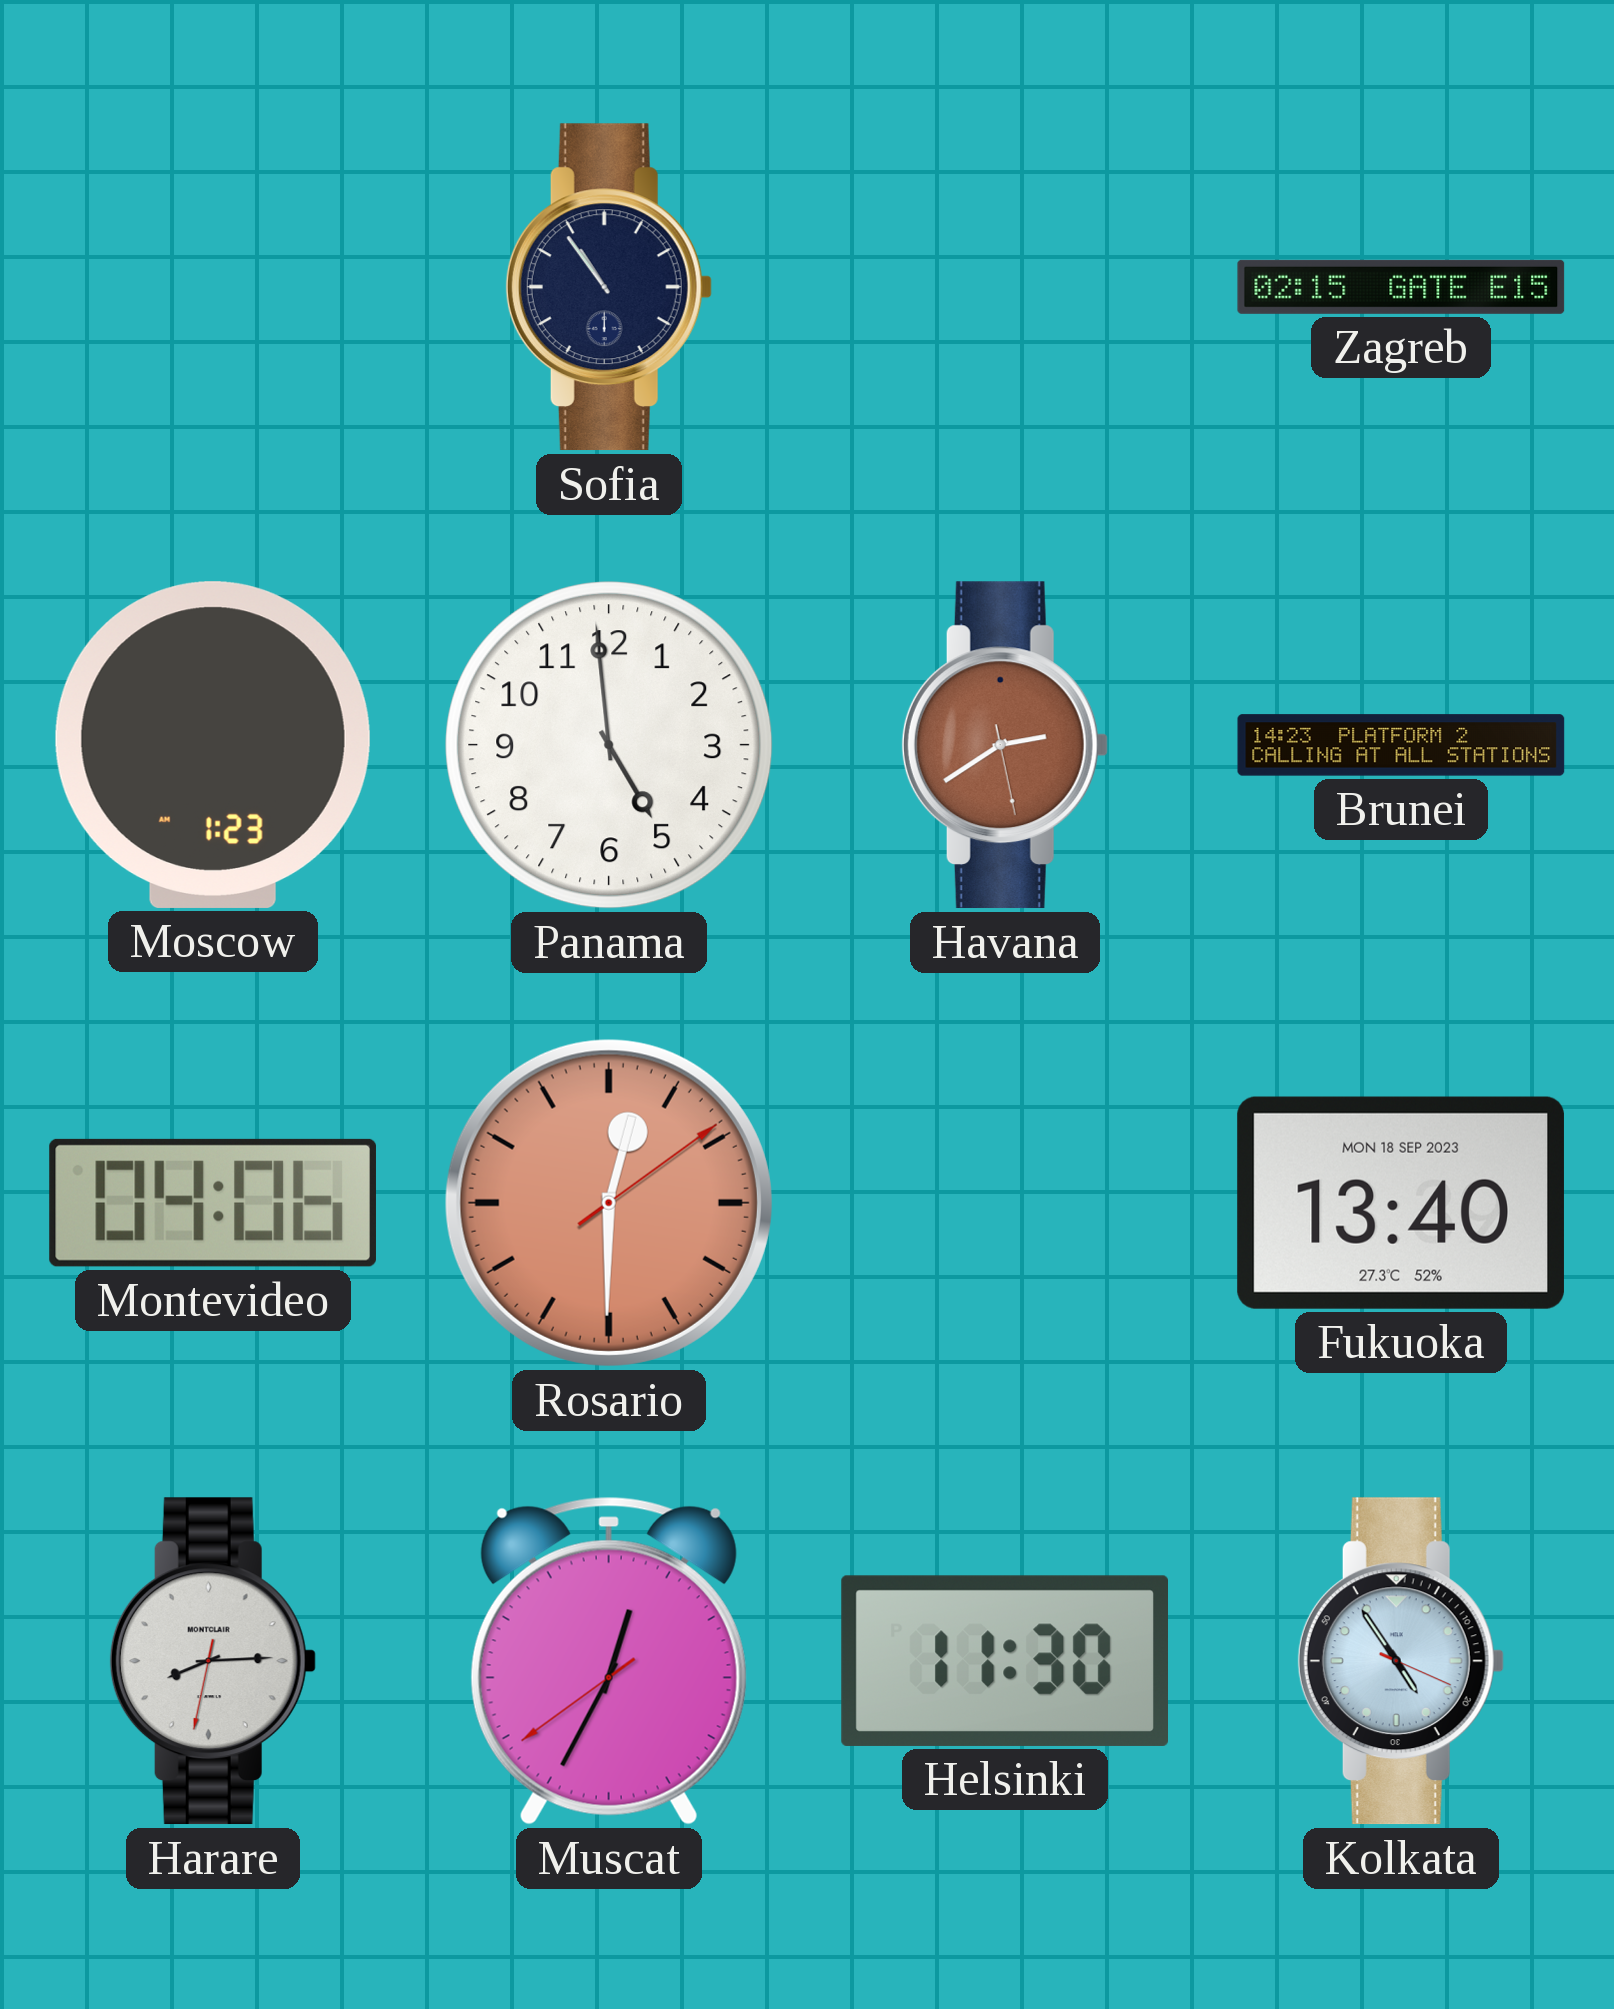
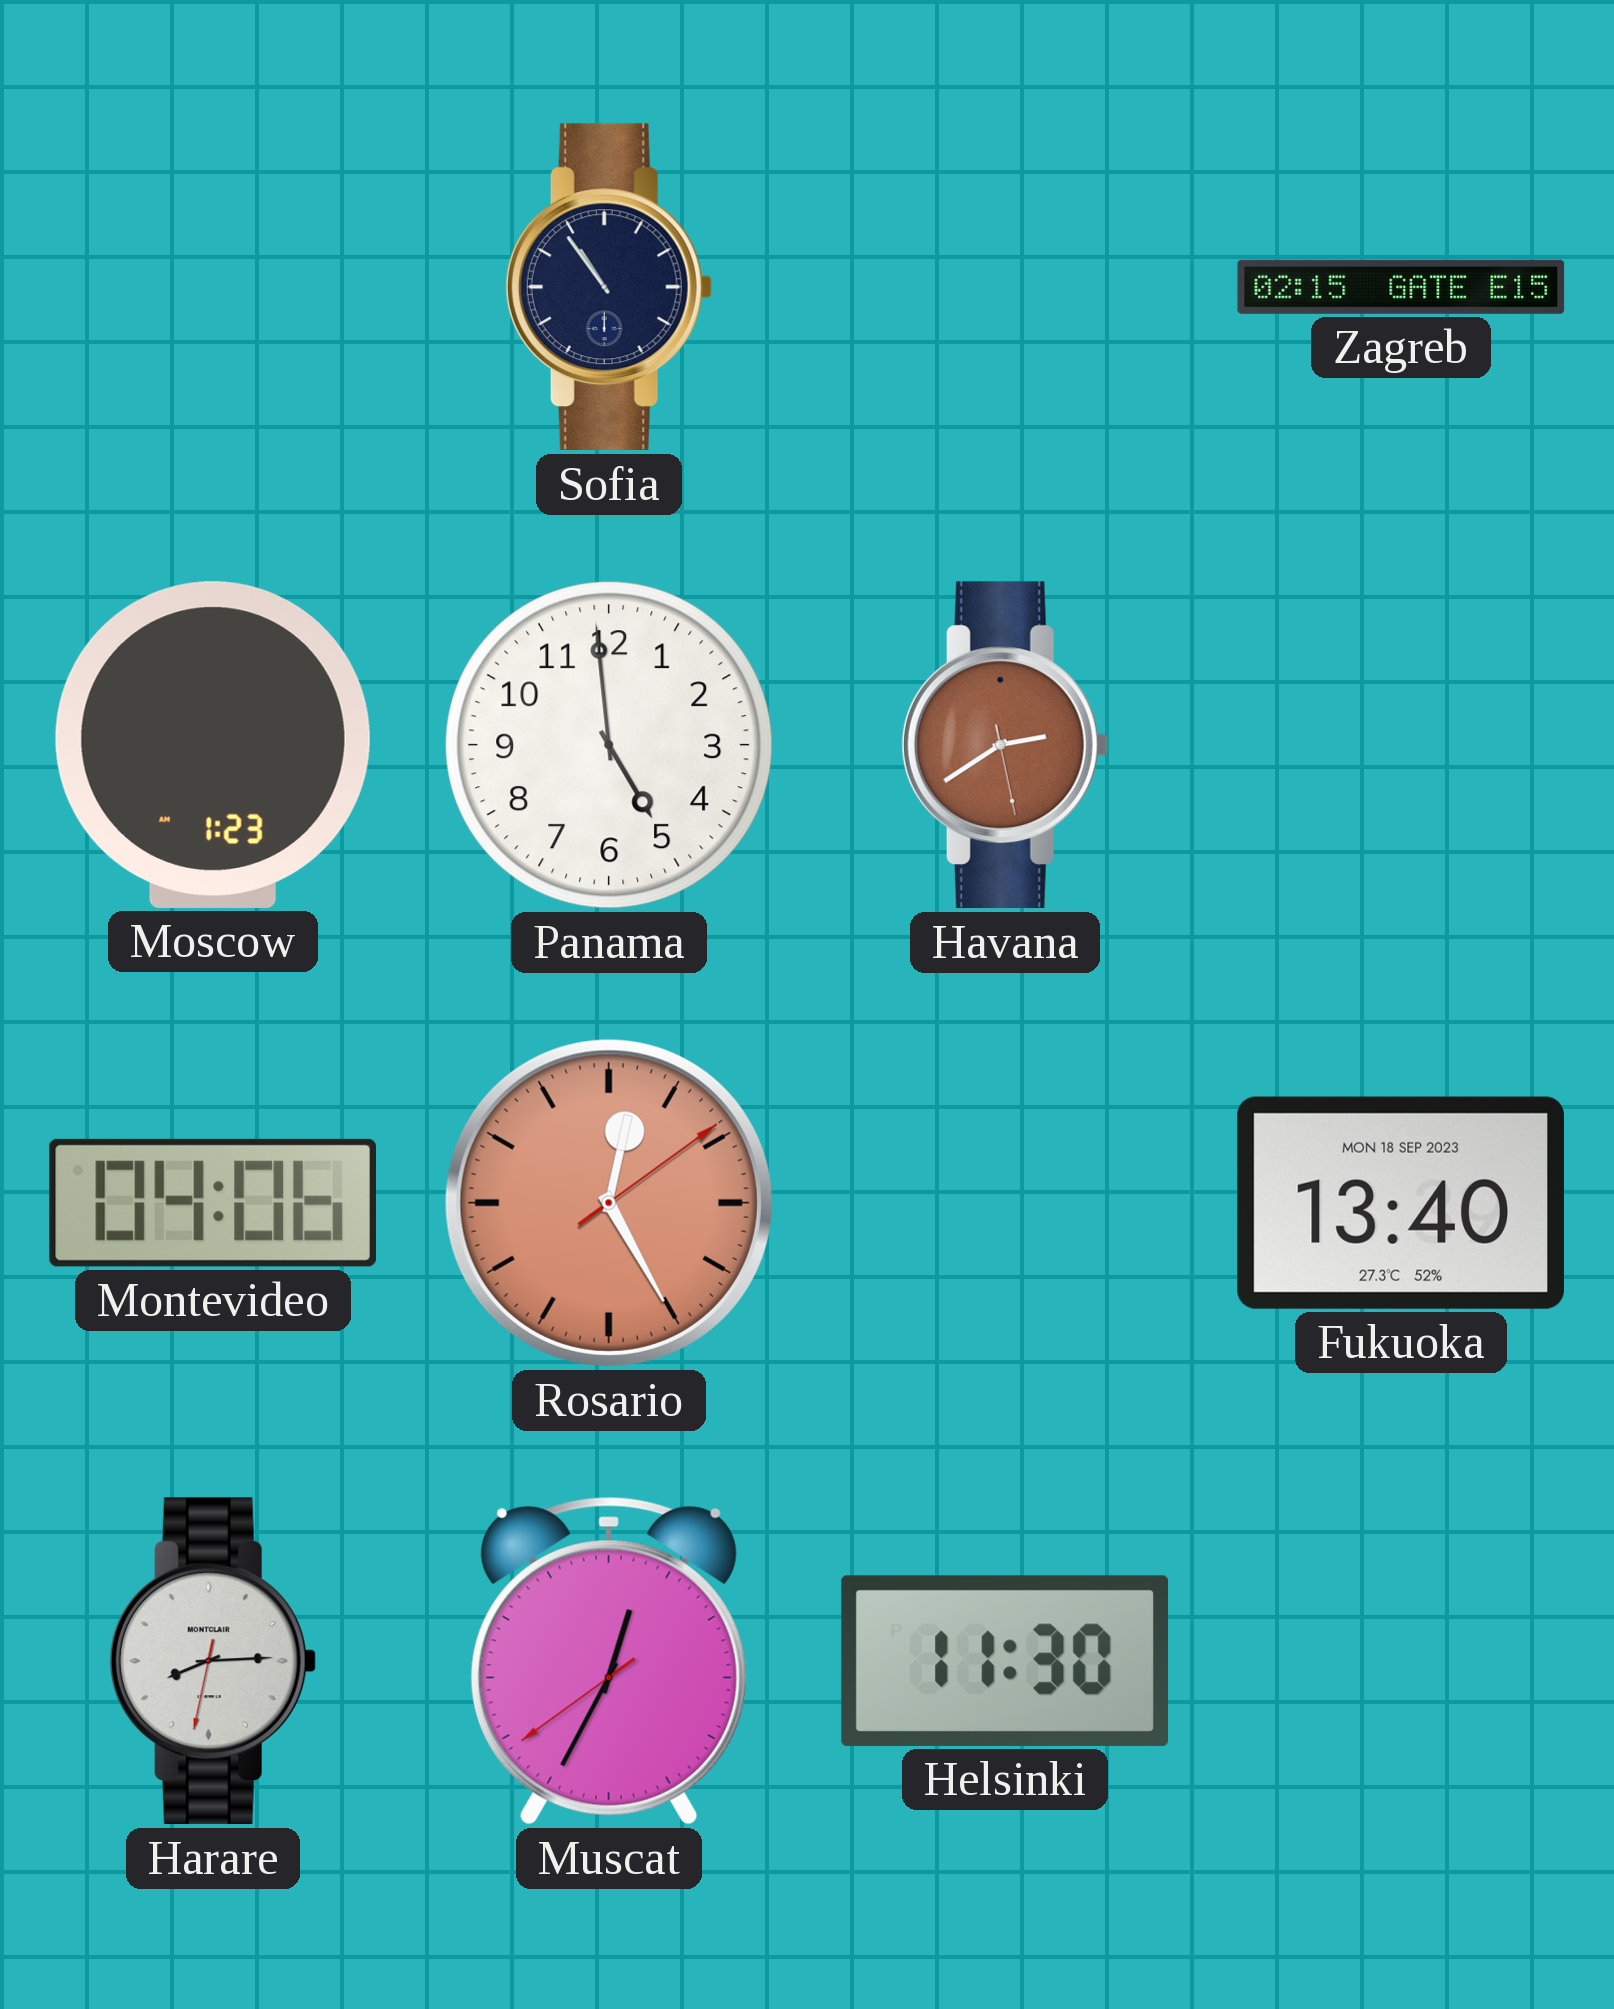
Brunei: 14:23 -> none
Rosario: 12:30 -> 12:25
Kolkata: 4:54 -> none
